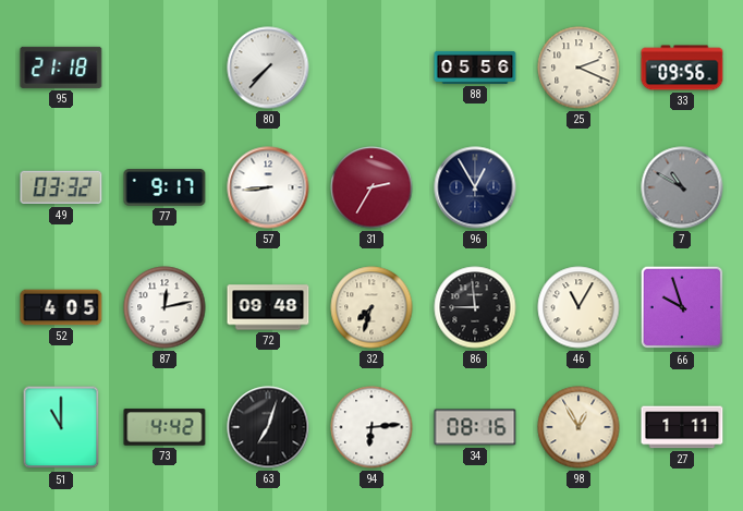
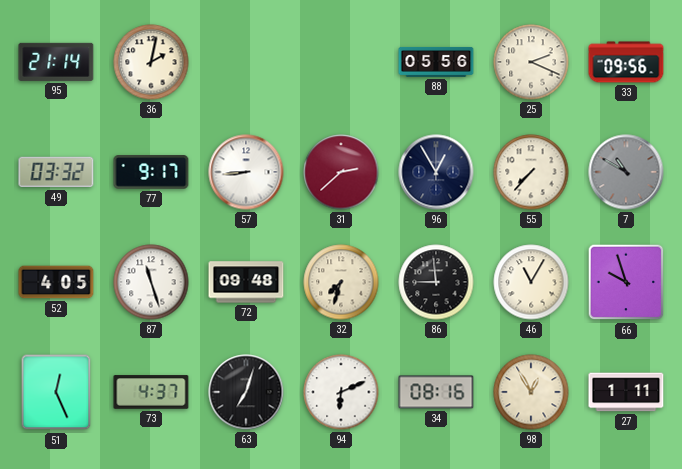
95: 21:18 -> 21:14
36: none -> 2:02
80: 7:37 -> none
31: 2:35 -> 2:38
55: none -> 7:37
87: 12:13 -> 11:27
51: 11:00 -> 12:26
73: 4:42 -> 4:37
94: 6:14 -> 6:11
